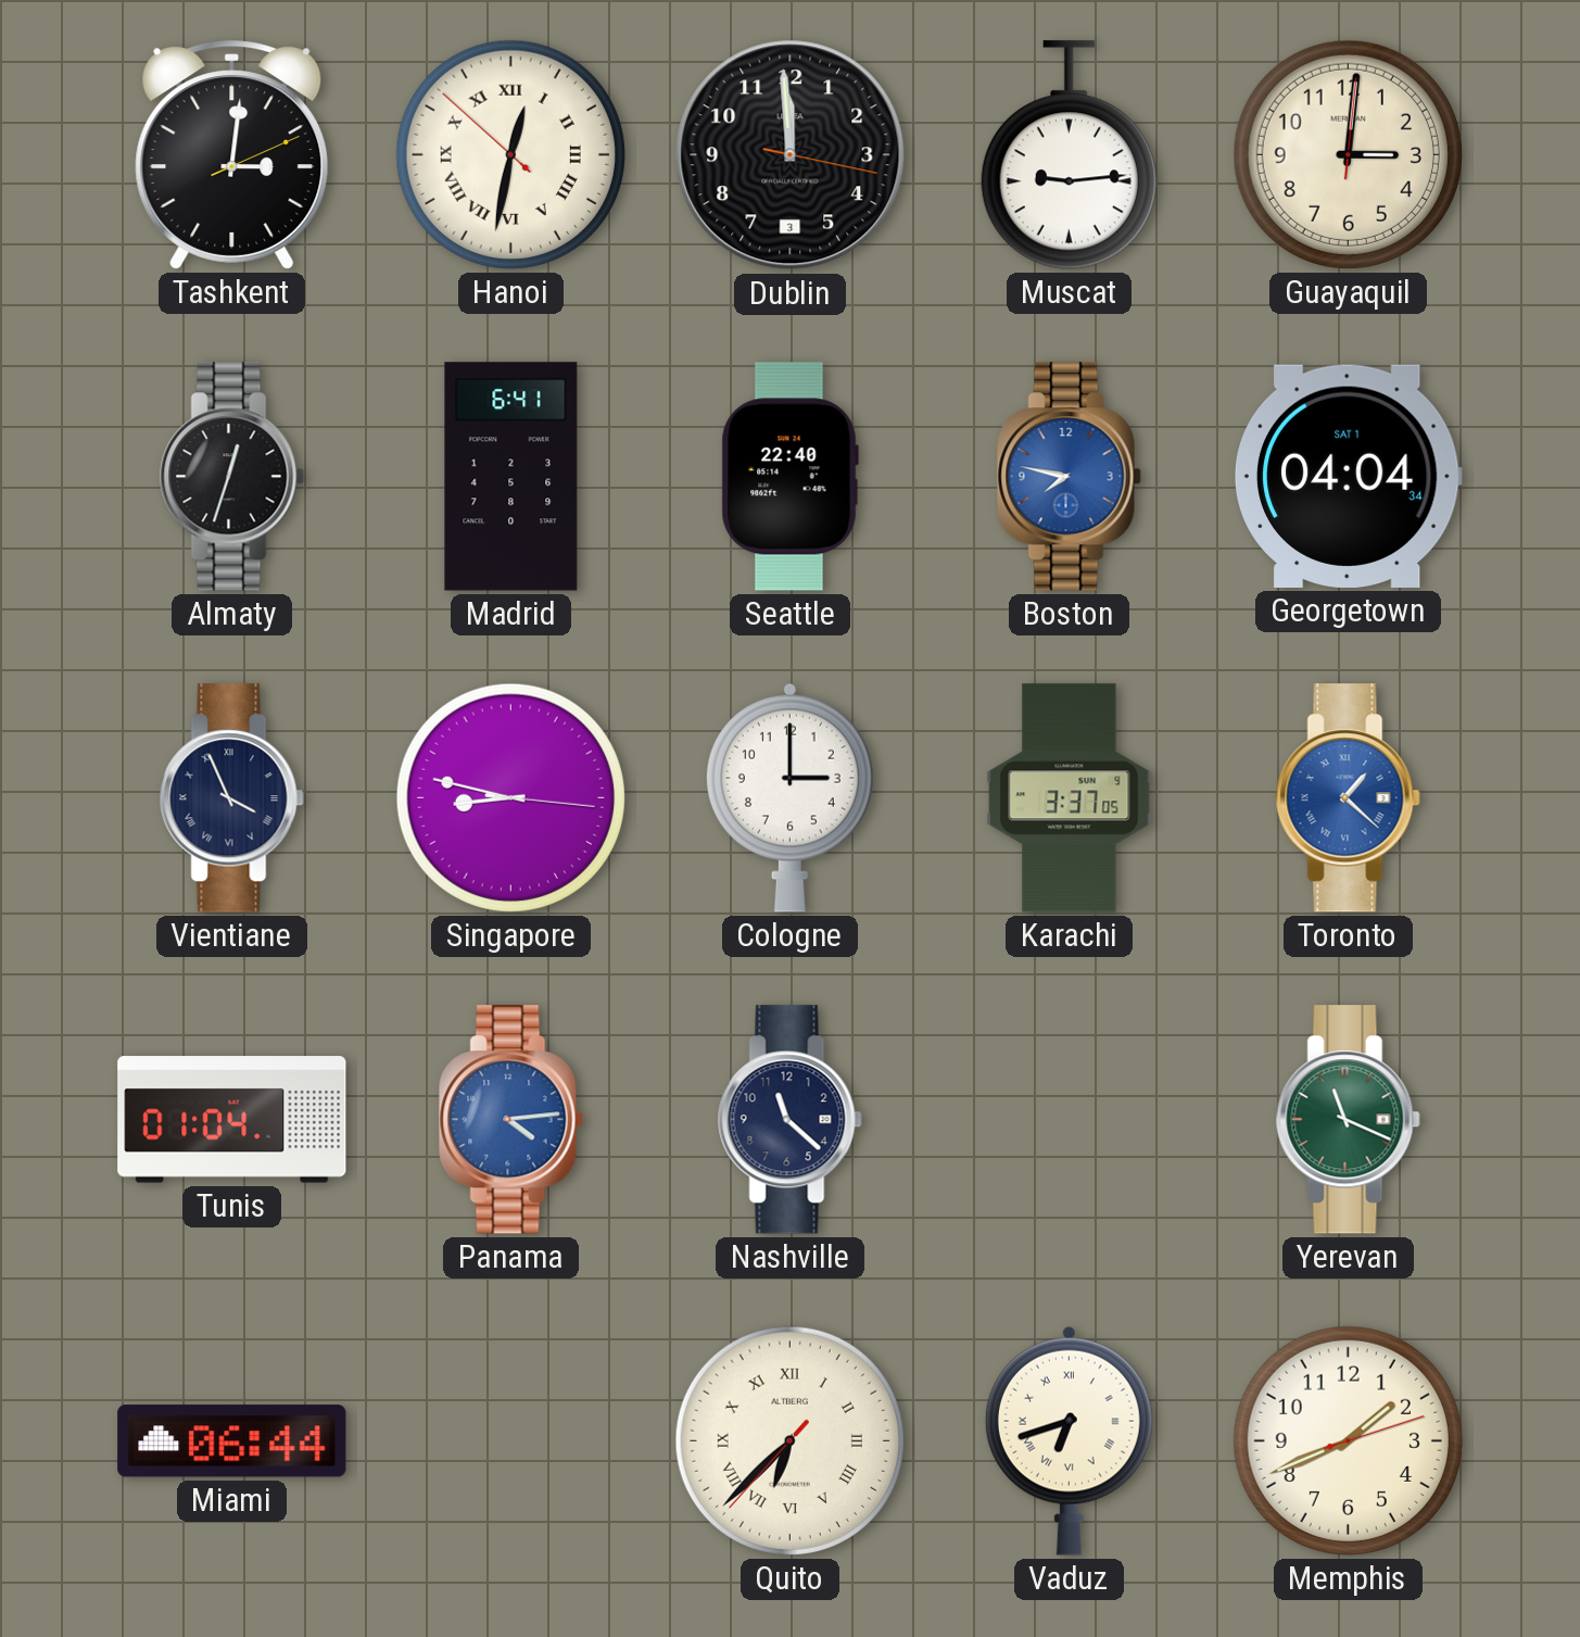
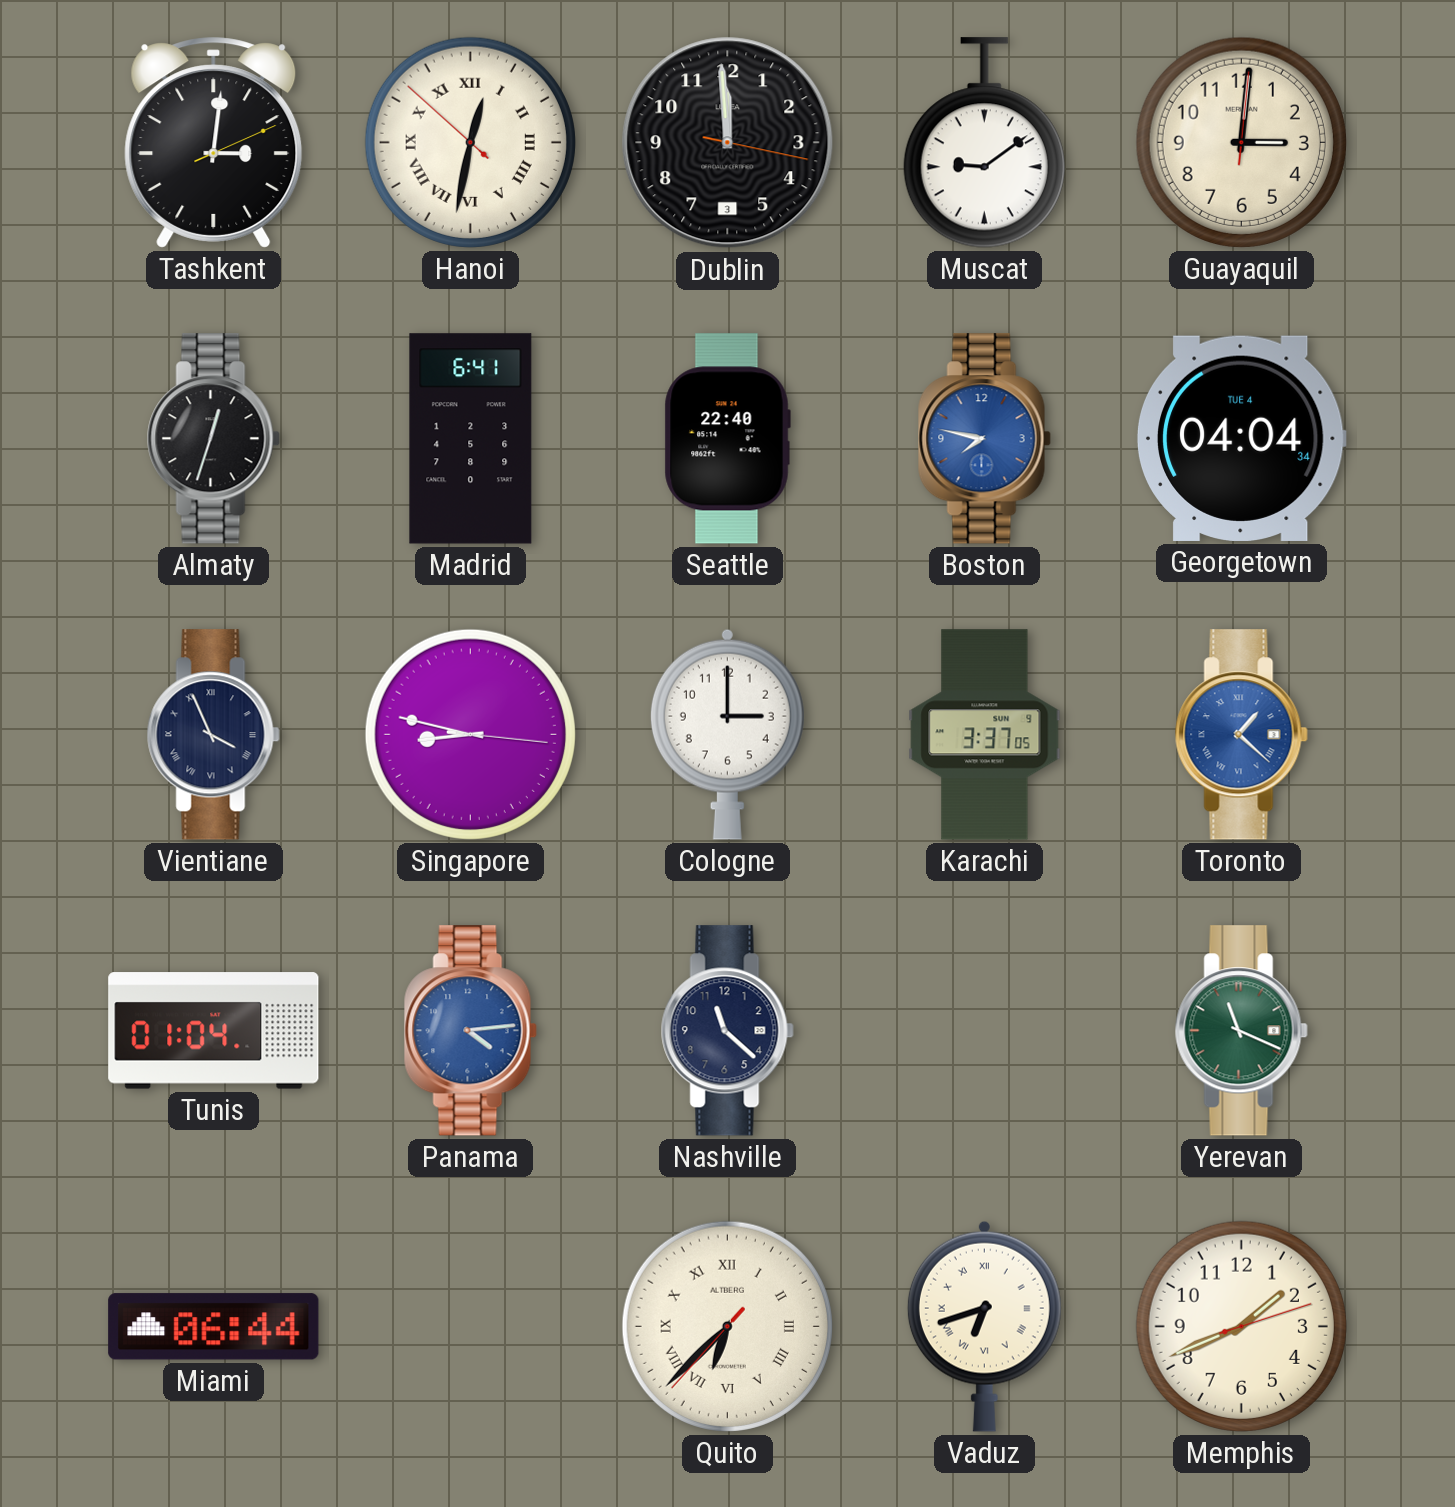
Muscat: 9:14 -> 9:09
Georgetown date: SAT 1 -> TUE 4
